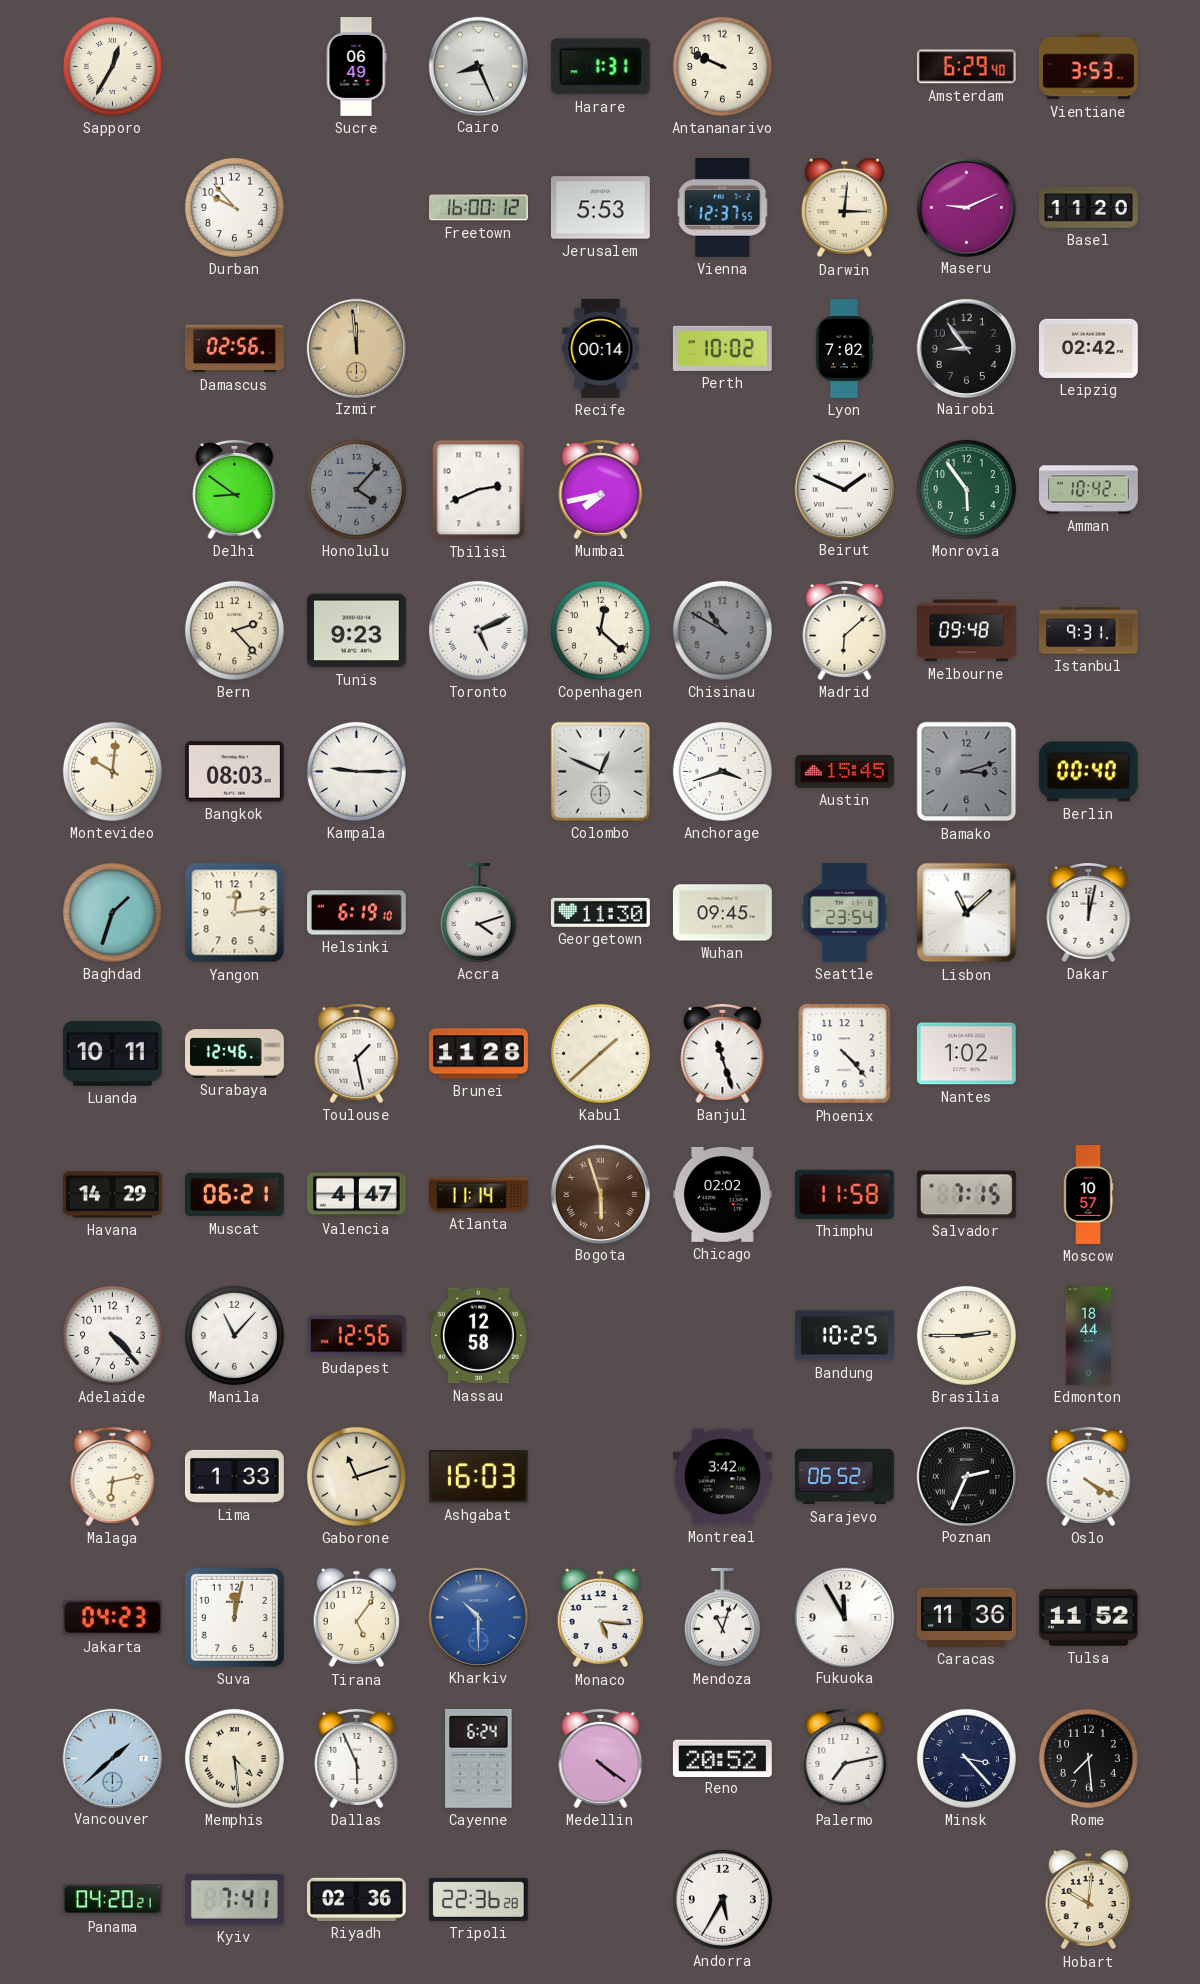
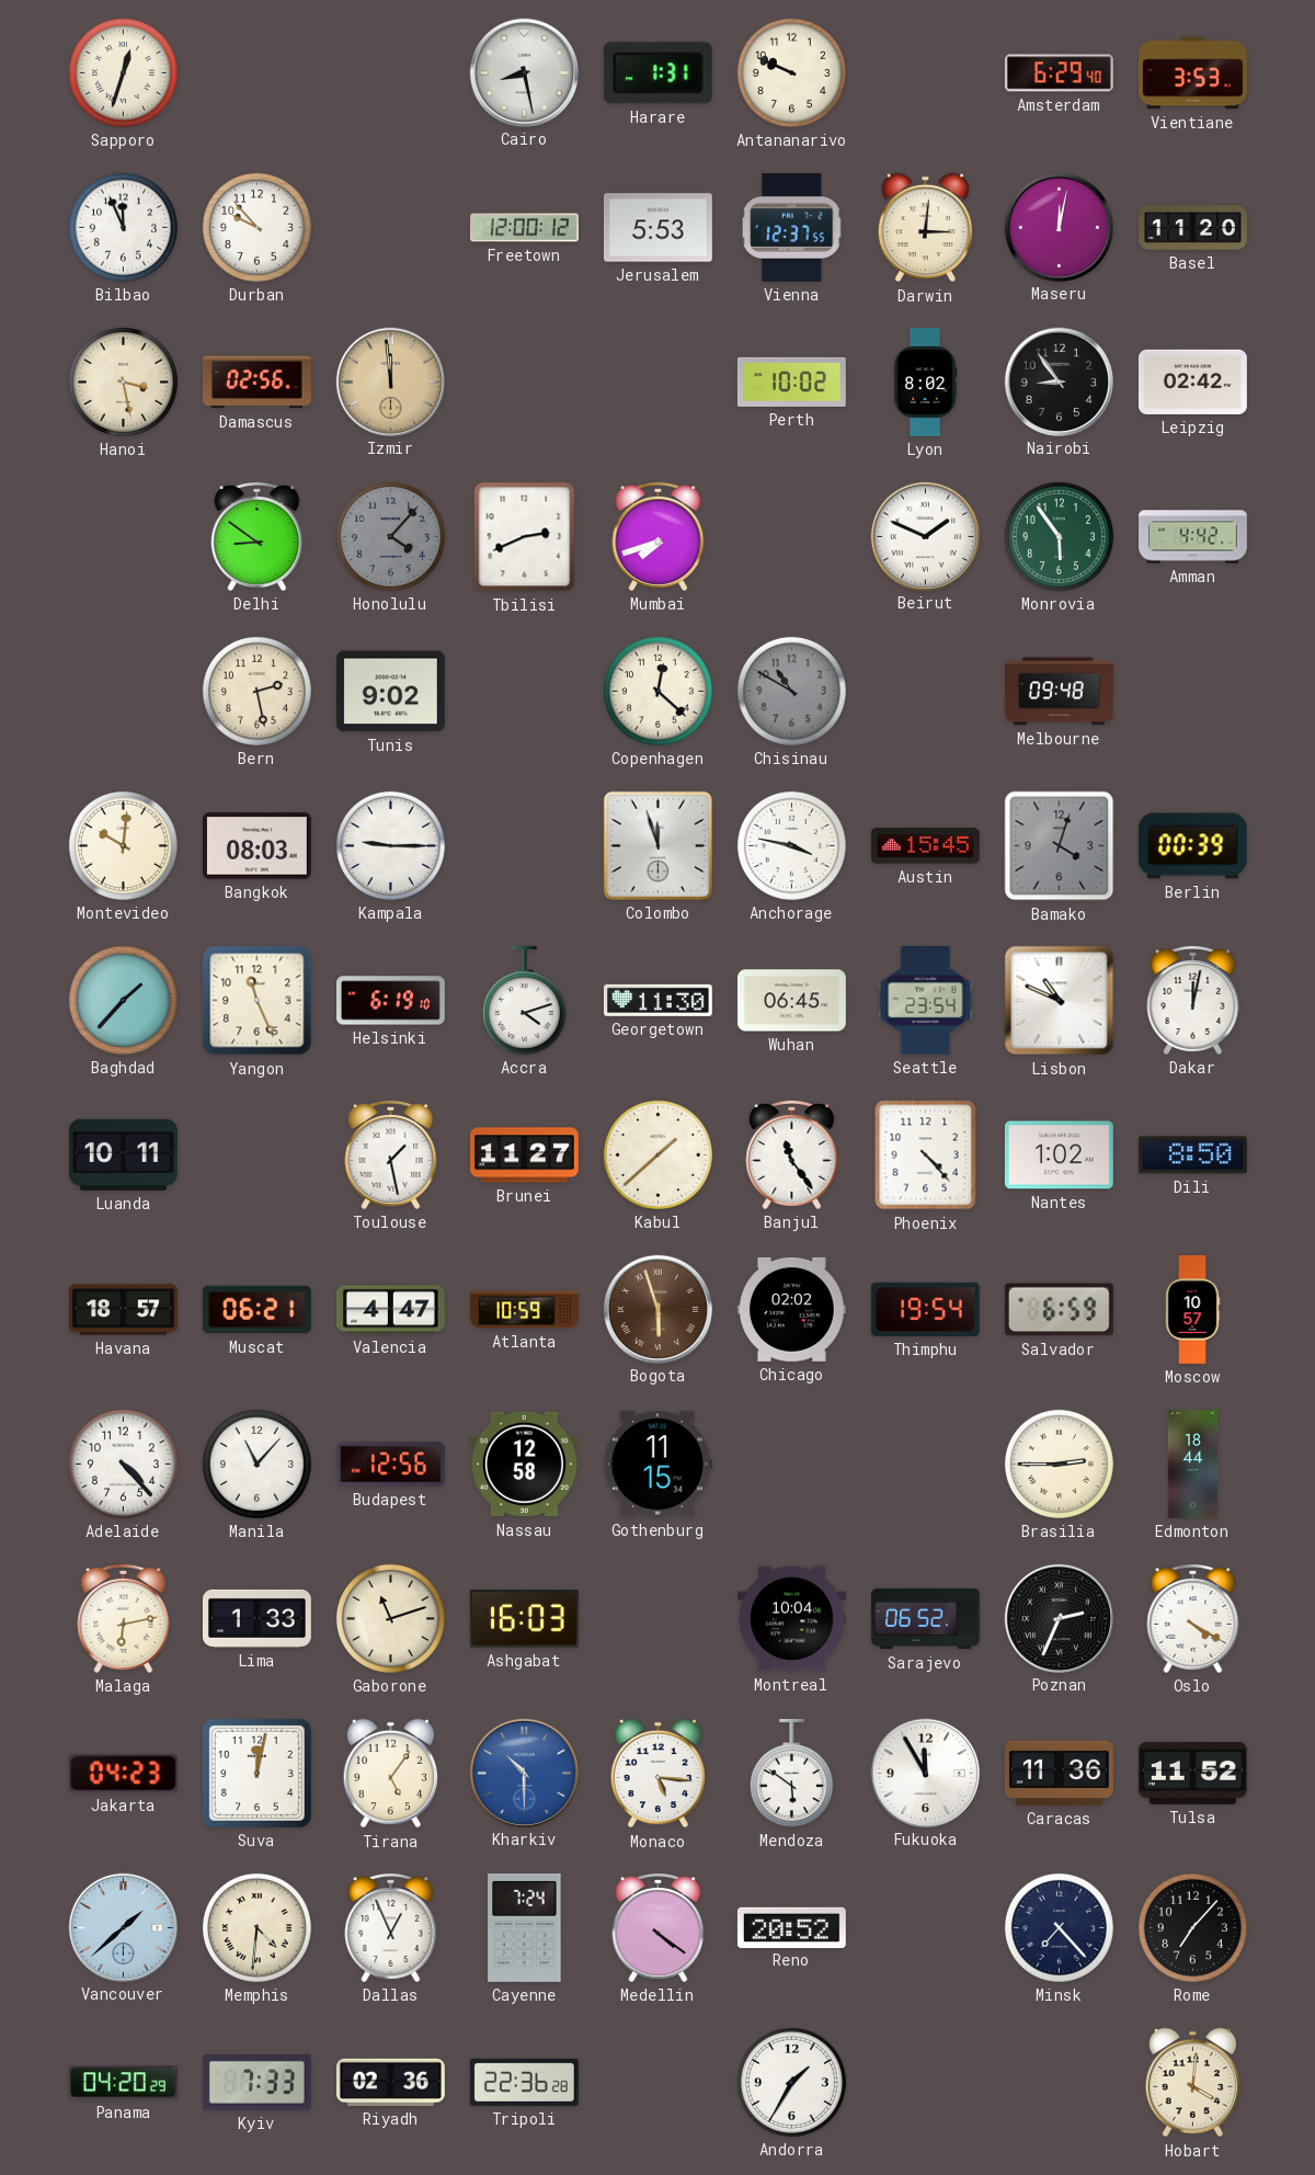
Sapporo: 12:35 -> 12:33
Sucre: 06:49 -> none
Cairo: 8:26 -> 8:28
Bilbao: none -> 11:56
Freetown: 16:00 -> 12:00
Maseru: 9:11 -> 12:02
Hanoi: none -> 3:28
Recife: 00:14 -> none
Lyon: 7:02 -> 8:02
Mumbai: 7:43 -> 7:42
Amman: 10:42 -> 4:42
Bern: 2:23 -> 2:28
Tunis: 9:23 -> 9:02
Toronto: 5:11 -> none
Madrid: 6:08 -> none
Istanbul: 9:31 -> none
Colombo: 12:49 -> 11:57
Anchorage: 3:42 -> 3:47
Bamako: 3:12 -> 4:03
Berlin: 00:40 -> 00:39
Baghdad: 1:33 -> 1:37
Yangon: 12:14 -> 11:26
Wuhan: 09:45 -> 06:45
Lisbon: 11:08 -> 10:49
Surabaya: 12:46 -> none
Brunei: 11:28 -> 11:27
Banjul: 11:27 -> 11:24
Dili: none -> 8:50
Havana: 14:29 -> 18:57
Atlanta: 11:14 -> 10:59
Thimphu: 11:58 -> 19:54
Salvador: 7:15 -> 6:59
Gothenburg: none -> 11:15
Bandung: 10:25 -> none
Montreal: 3:42 -> 10:04
Mendoza: 11:03 -> 5:51
Memphis: 4:29 -> 4:31
Dallas: 5:56 -> 12:56
Cayenne: 6:24 -> 7:24
Palermo: 7:13 -> none
Minsk: 3:23 -> 7:23
Rome: 7:29 -> 7:07
Panama: 04:20:21 -> 04:20:29
Kyiv: 7:41 -> 7:33
Andorra: 5:35 -> 1:35
Hobart: 10:01 -> 4:01
